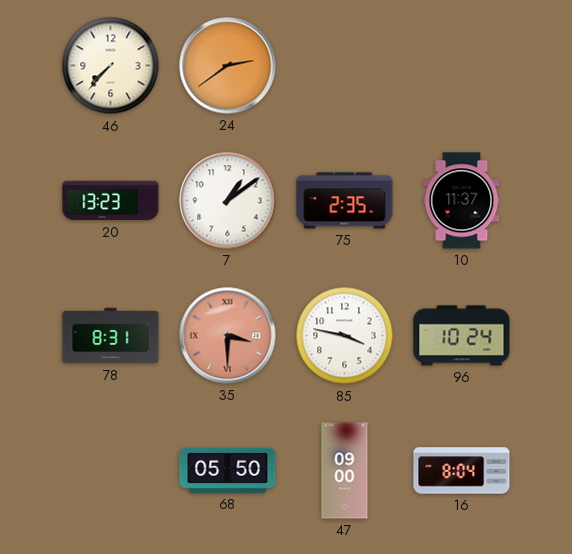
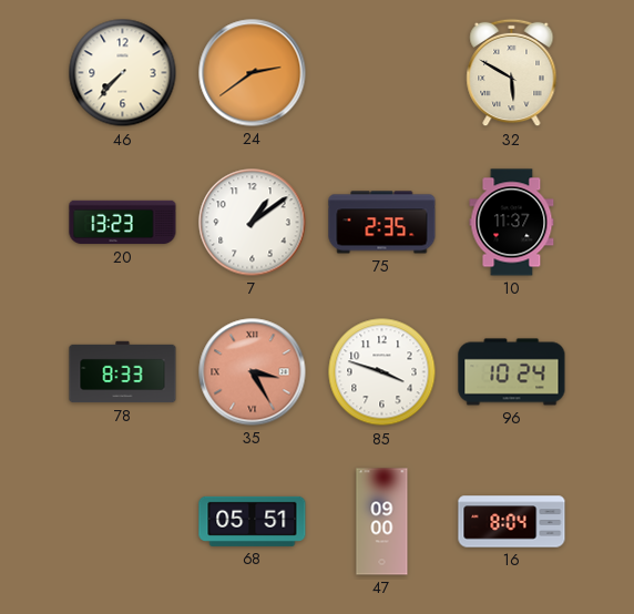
32: none -> 5:50
78: 8:31 -> 8:33
35: 3:30 -> 3:25
85: 3:47 -> 3:48
68: 05:50 -> 05:51
